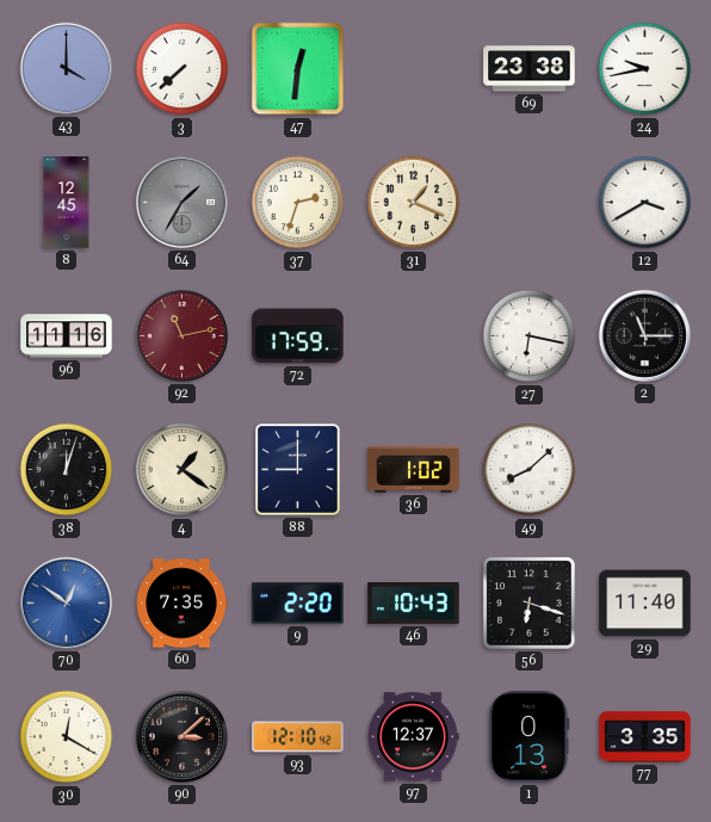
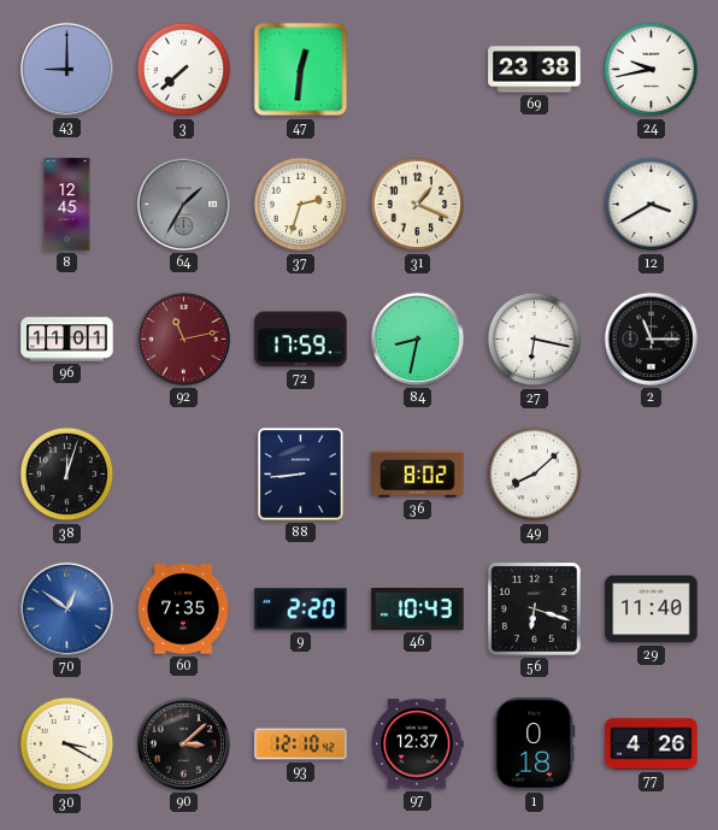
43: 4:00 -> 9:00
96: 11:16 -> 11:01
84: none -> 8:32
4: 1:21 -> none
88: 9:00 -> 8:44
36: 1:02 -> 8:02
30: 12:20 -> 3:20
1: 0:13 -> 0:18
77: 3:35 -> 4:26
